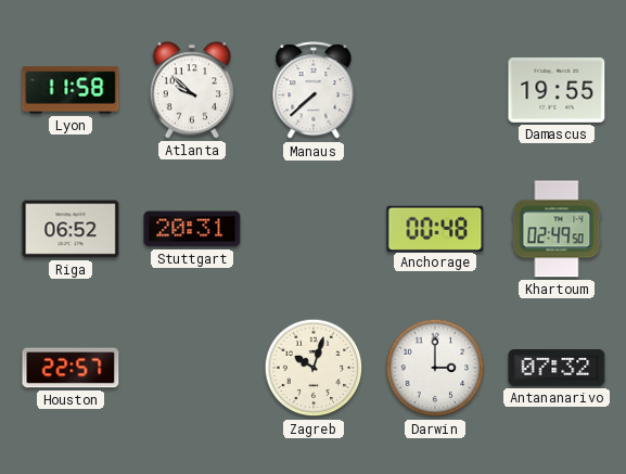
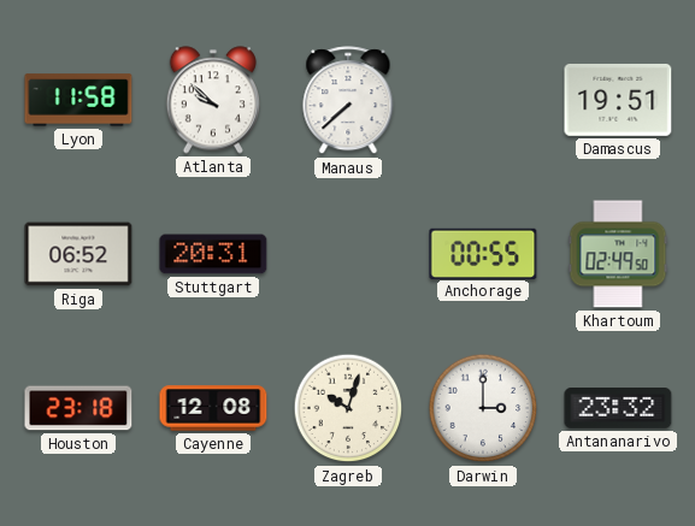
Damascus: 19:55 -> 19:51
Anchorage: 00:48 -> 00:55
Houston: 22:57 -> 23:18
Cayenne: none -> 12:08
Antananarivo: 07:32 -> 23:32
